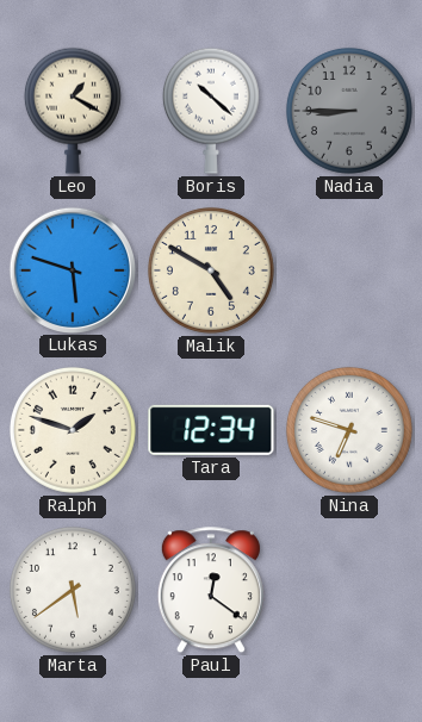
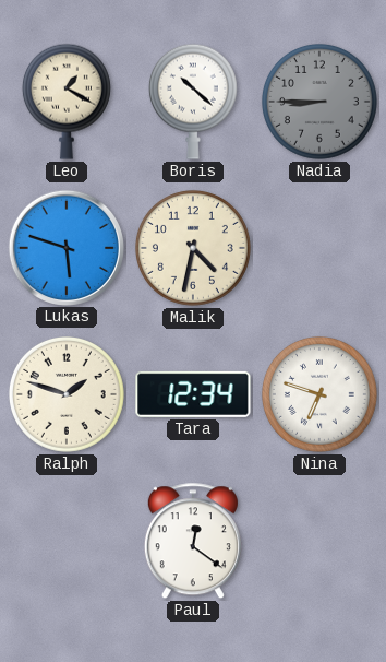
Malik: 4:50 -> 4:32
Marta: 5:39 -> none
